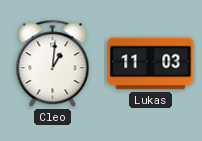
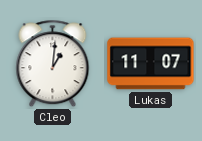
Lukas: 11:03 -> 11:07
